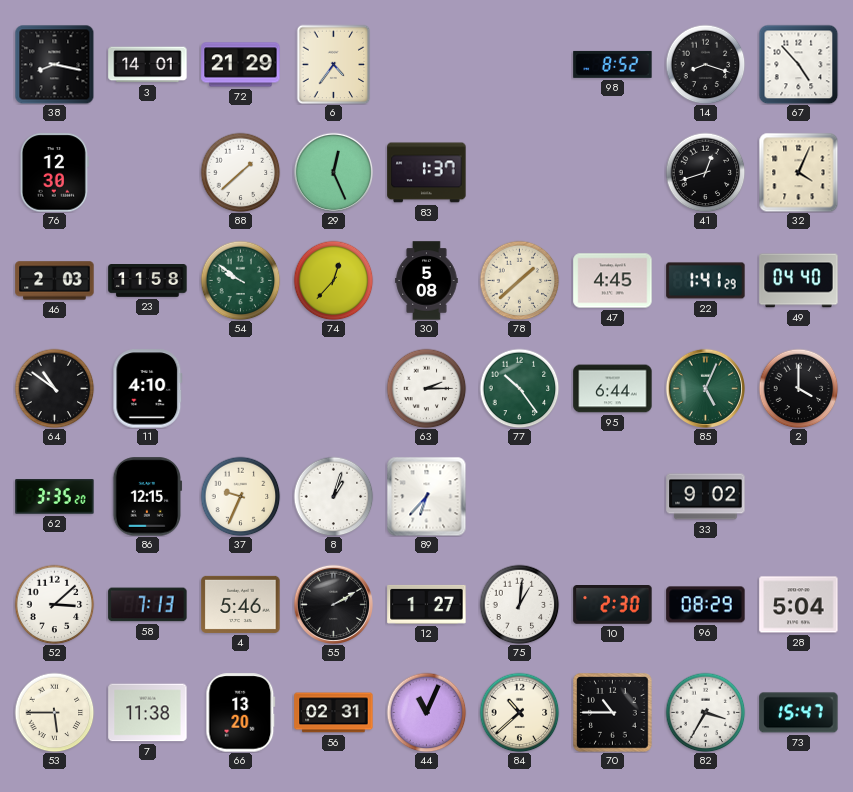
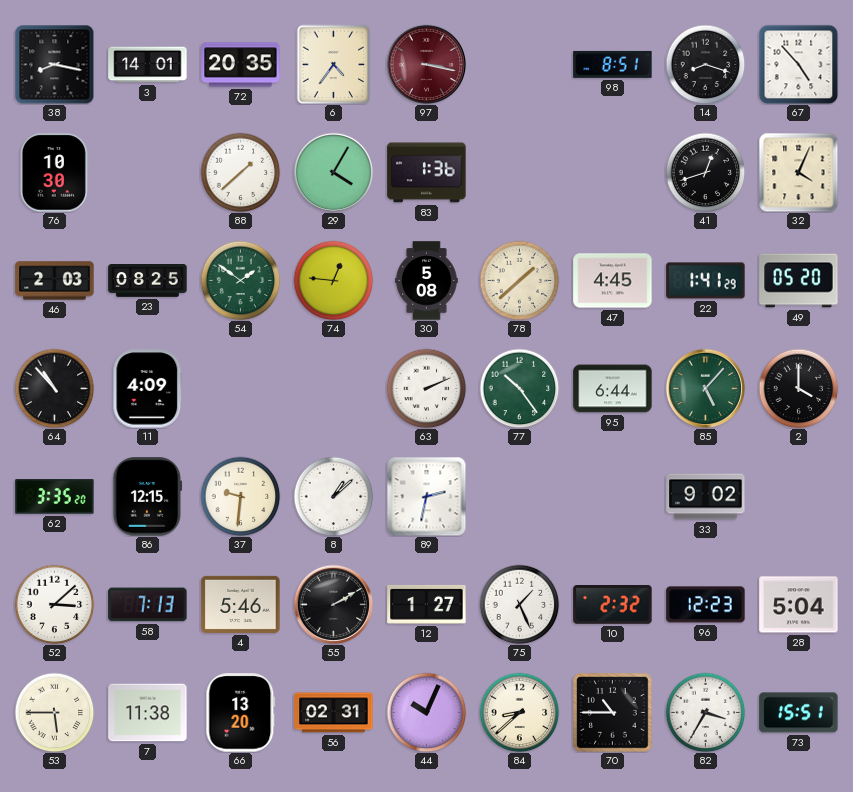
72: 21:29 -> 20:35
97: none -> 3:17
98: 8:52 -> 8:51
76: 12:30 -> 10:30
29: 12:26 -> 4:05
83: 1:37 -> 1:36
23: 11:58 -> 08:25
54: 9:51 -> 1:51
74: 12:37 -> 12:46
49: 04:40 -> 05:20
64: 10:51 -> 10:53
11: 4:10 -> 4:09
63: 2:15 -> 2:11
85: 5:04 -> 5:07
37: 9:34 -> 9:31
8: 1:03 -> 1:08
89: 6:37 -> 2:32
75: 1:01 -> 1:26
10: 2:30 -> 2:32
96: 08:29 -> 12:23
44: 11:04 -> 10:04
84: 10:38 -> 8:38
73: 15:47 -> 15:51
